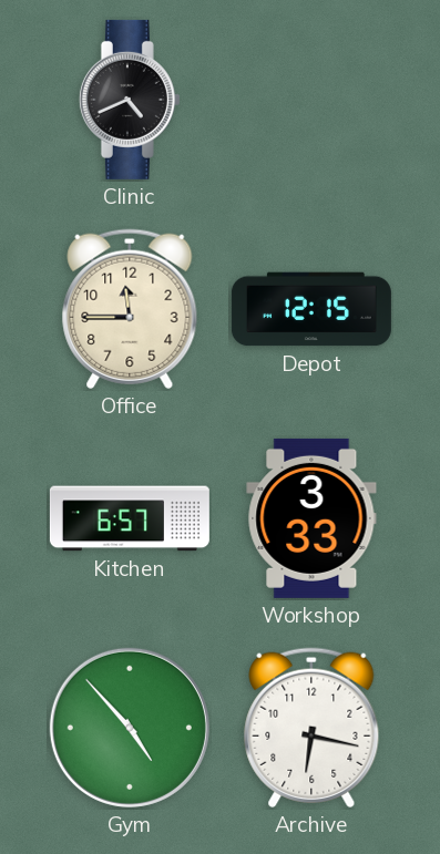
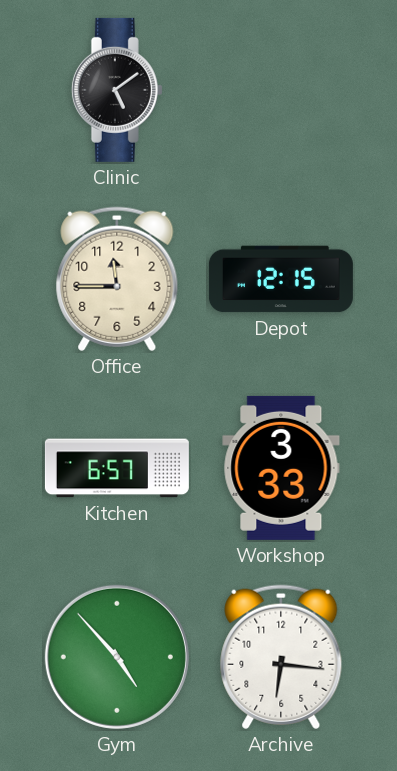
Clinic: 4:41 -> 5:09
Archive: 6:17 -> 6:16
